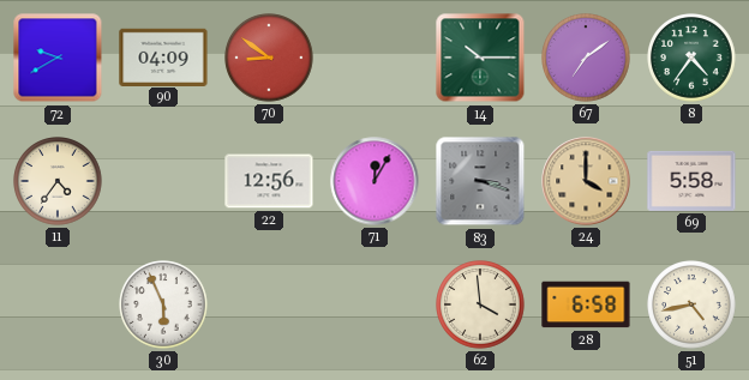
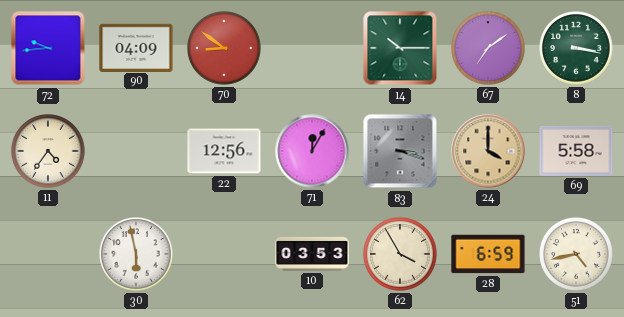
72: 9:40 -> 9:44
8: 4:36 -> 3:17
30: 5:56 -> 5:58
10: none -> 03:53
62: 3:59 -> 3:55
28: 6:58 -> 6:59
